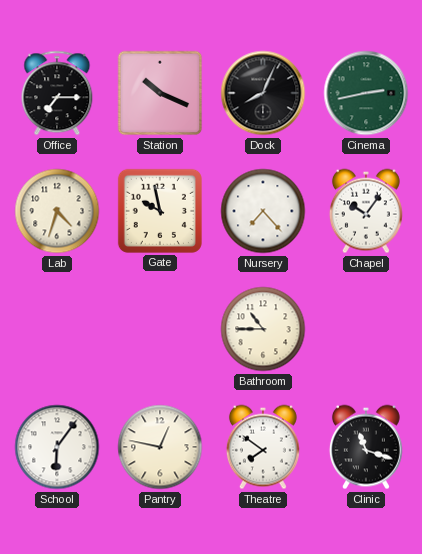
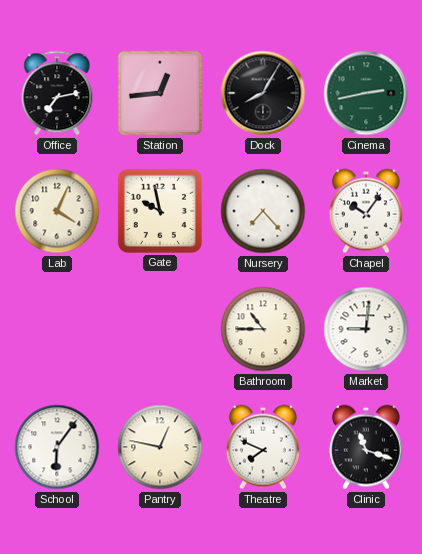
Office: 7:15 -> 7:13
Station: 10:19 -> 12:44
Dock: 8:04 -> 8:05
Lab: 4:33 -> 4:04
Market: none -> 9:01
Theatre: 7:51 -> 7:49
